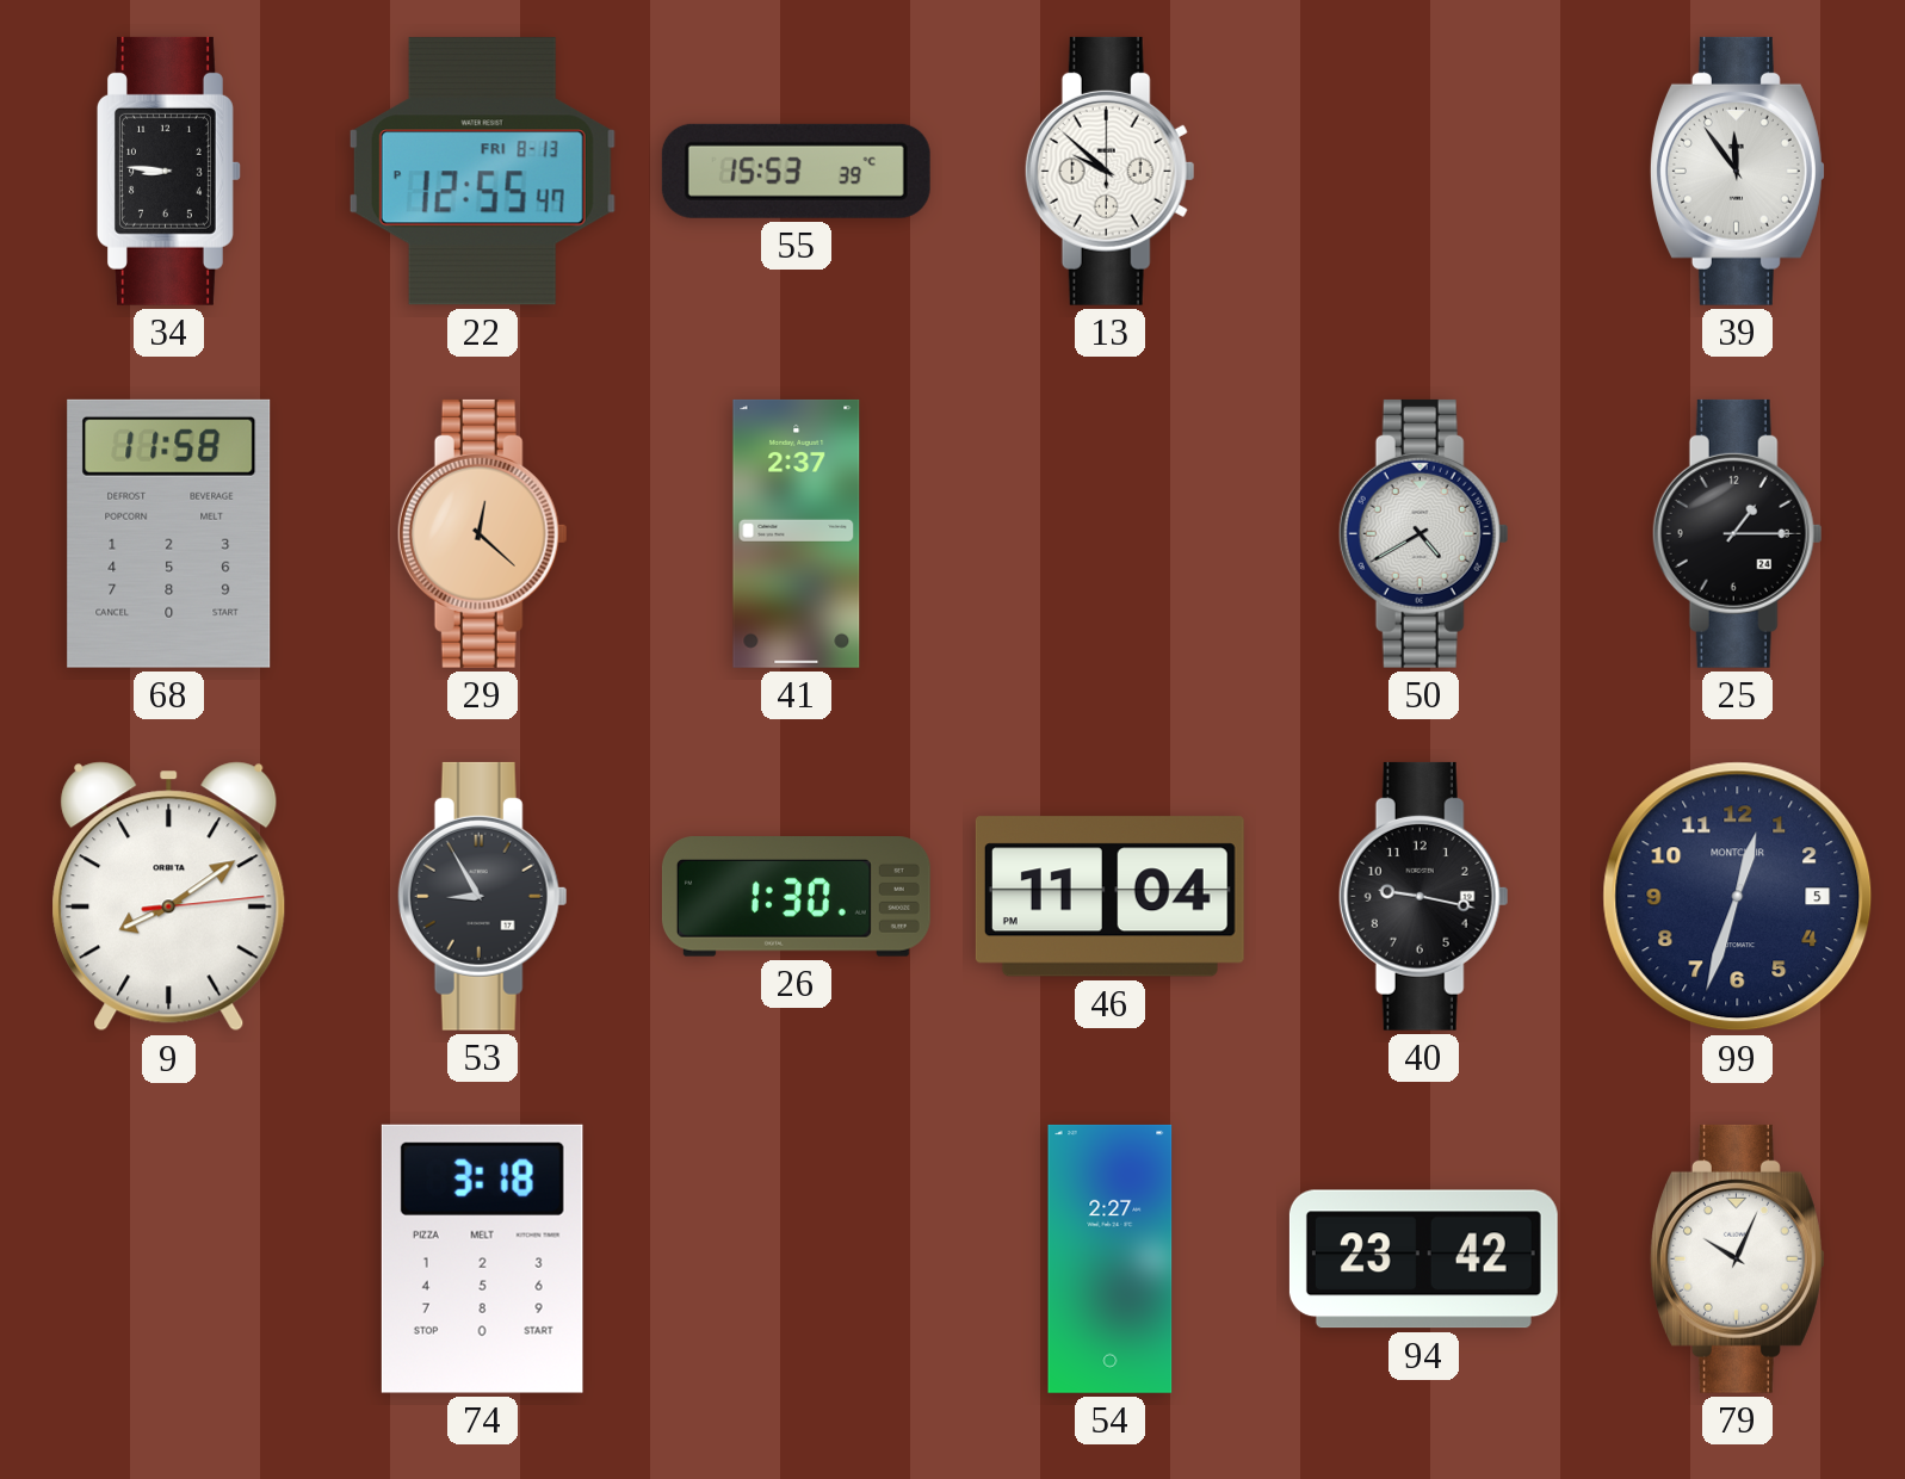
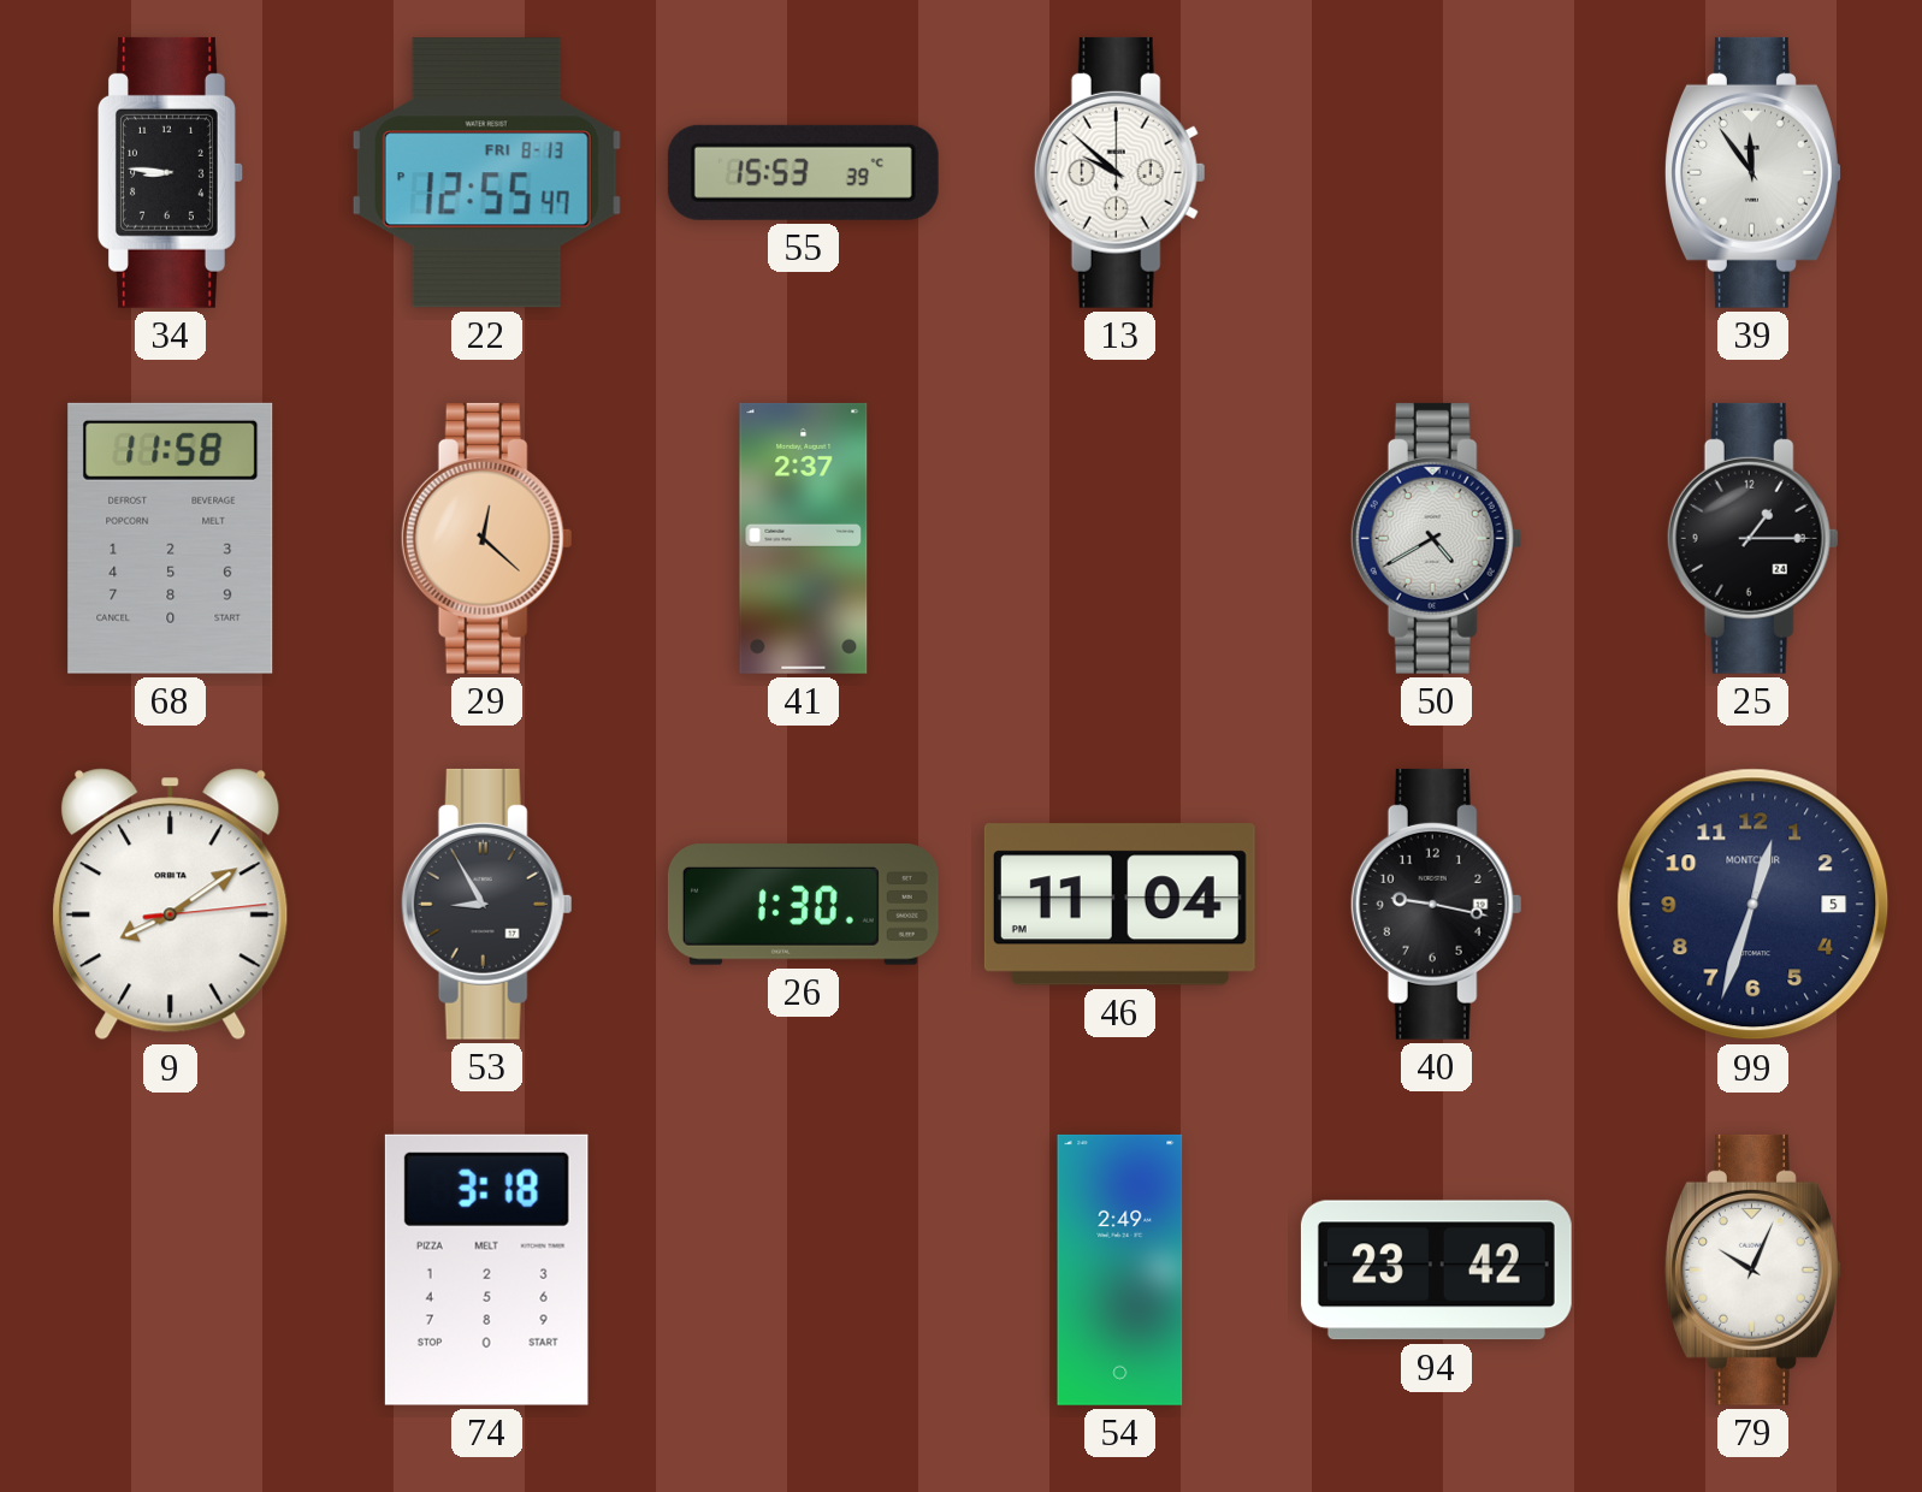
54: 2:27 -> 2:49
